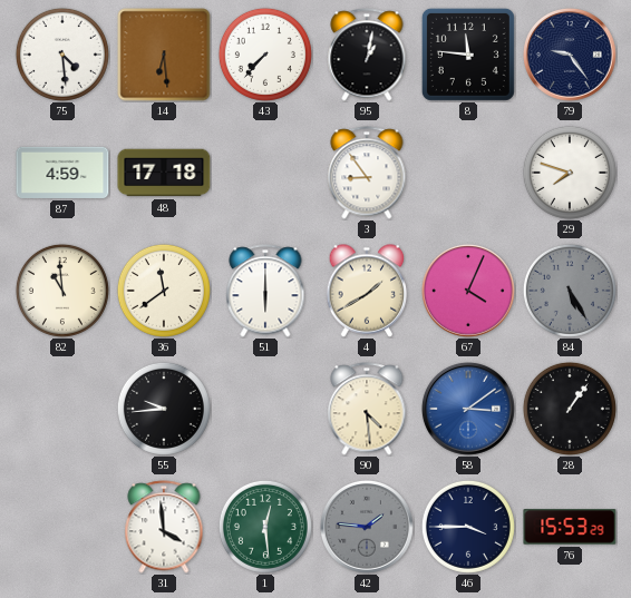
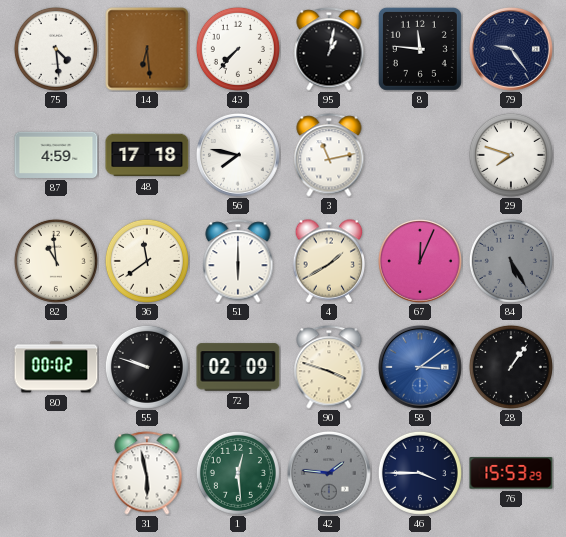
56: none -> 7:47
3: 8:54 -> 11:13
67: 4:04 -> 12:04
80: none -> 00:02
55: 9:44 -> 9:48
72: none -> 02:09
90: 4:29 -> 3:48
31: 3:59 -> 5:58
